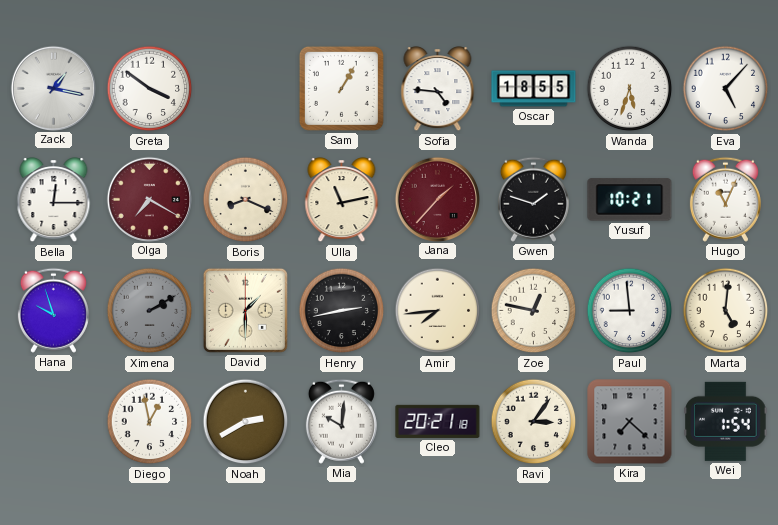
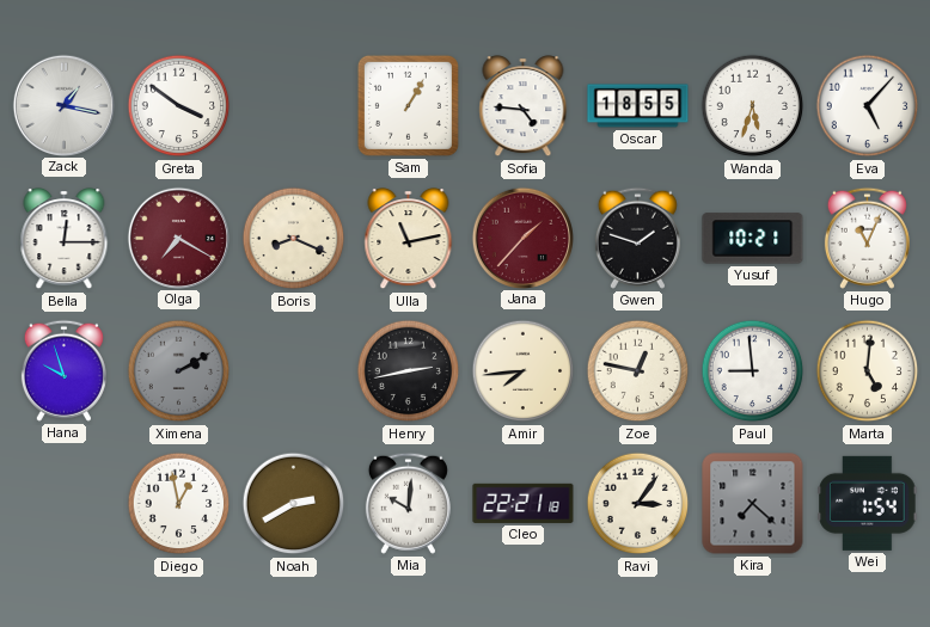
David: 1:30 -> none
Cleo: 20:21 -> 22:21
